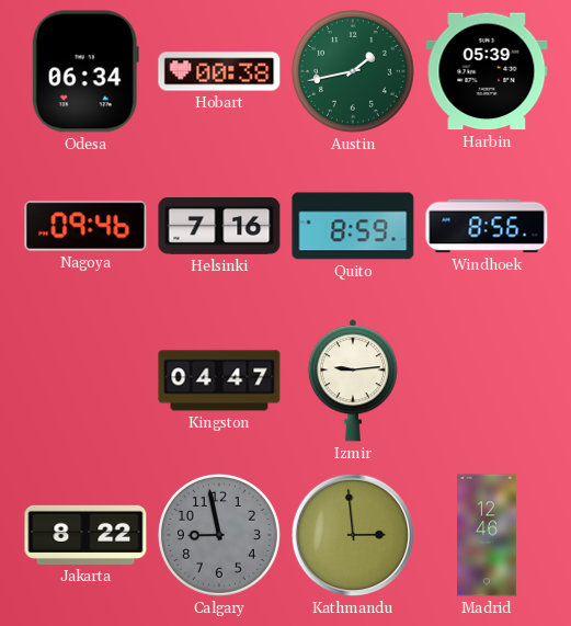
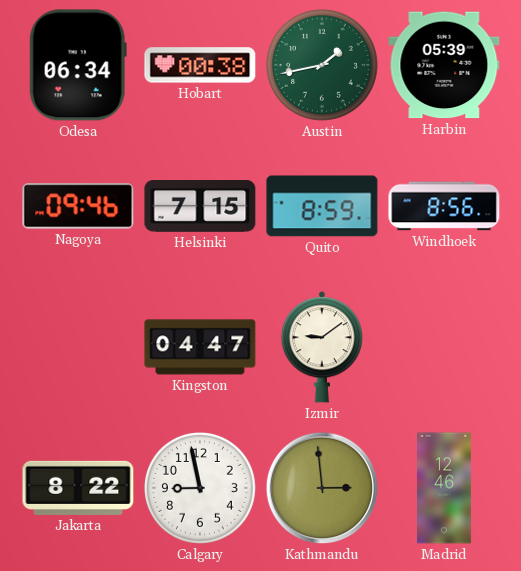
Helsinki: 7:16 -> 7:15
Izmir: 9:14 -> 9:09
Calgary dial: grey -> white
